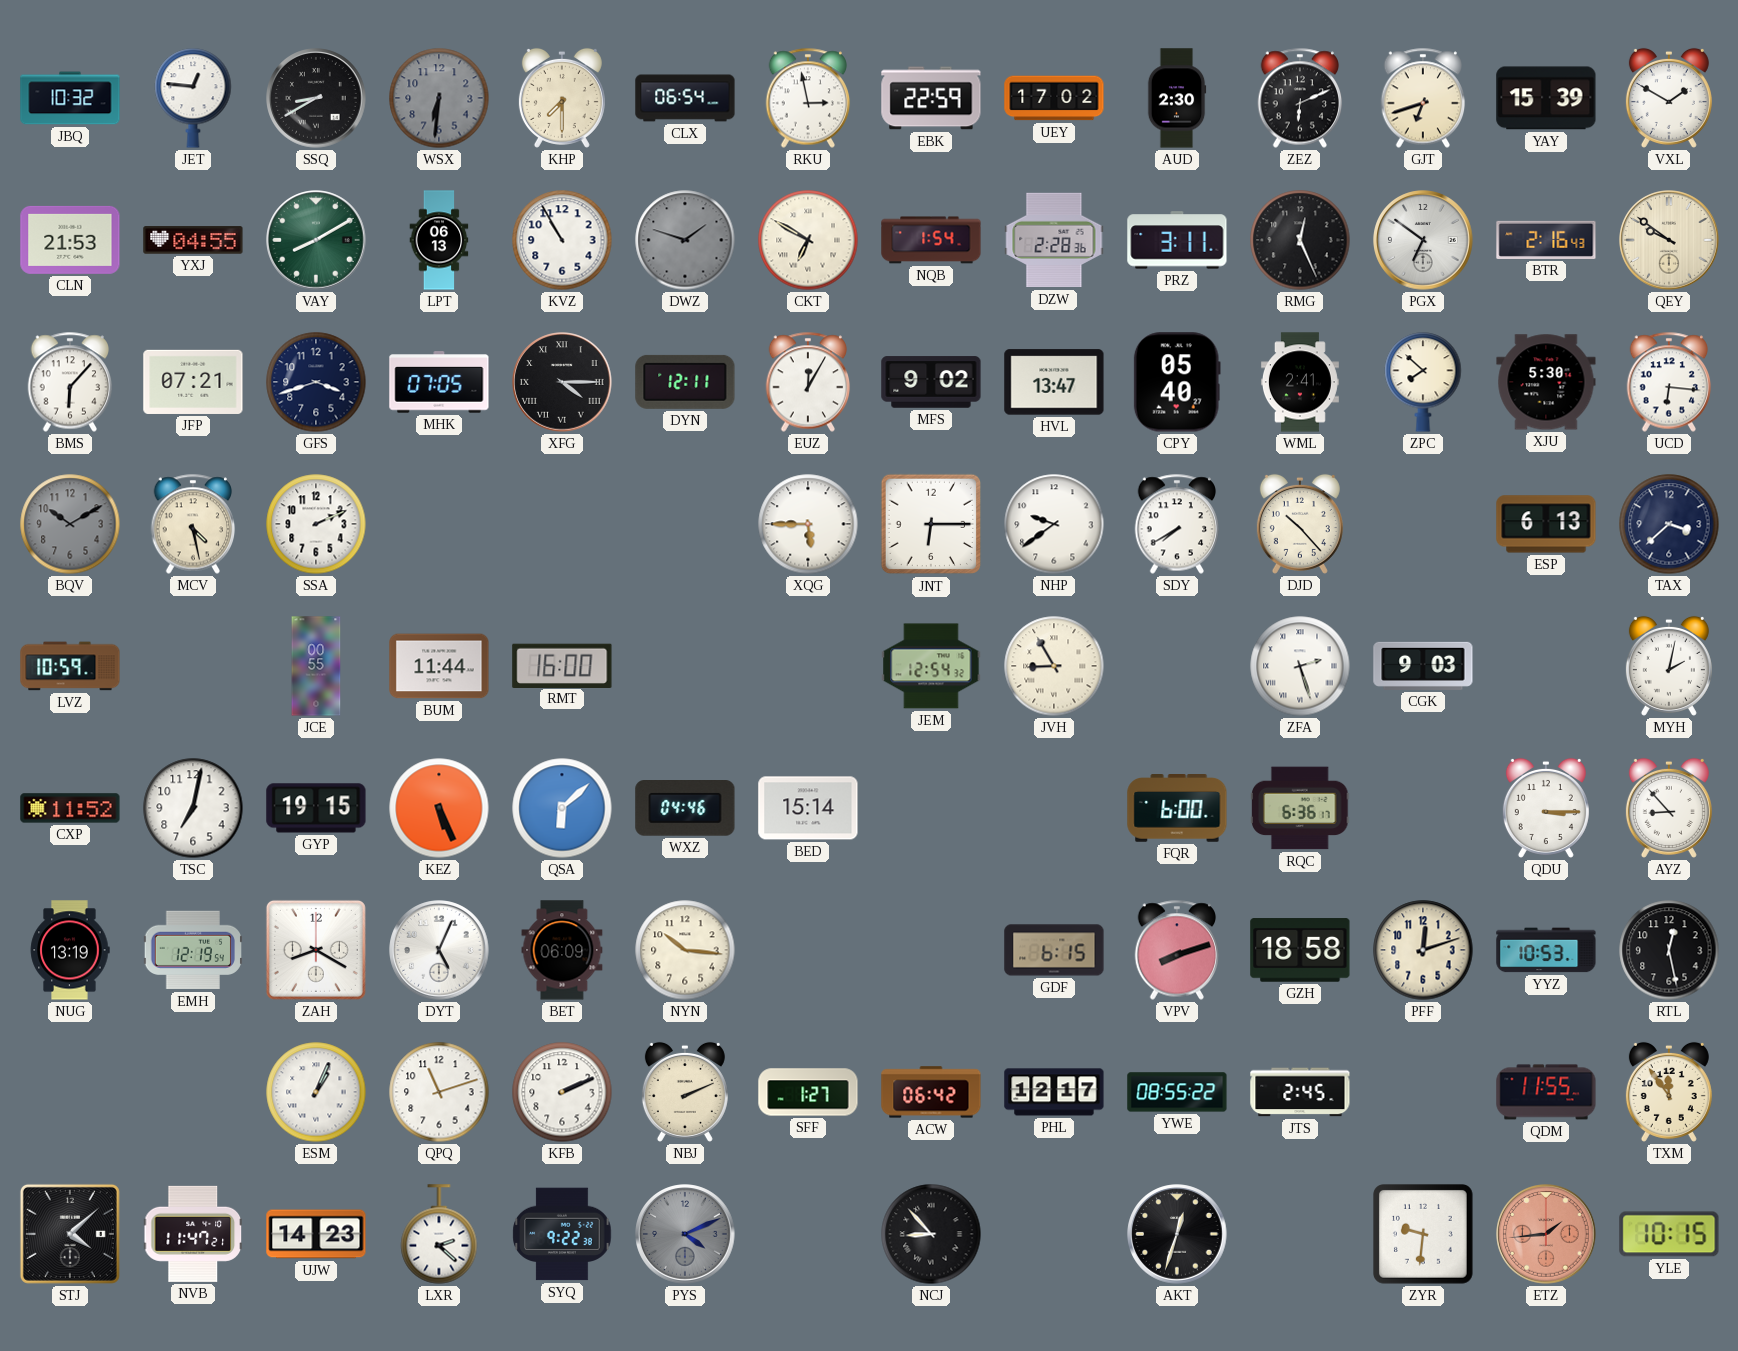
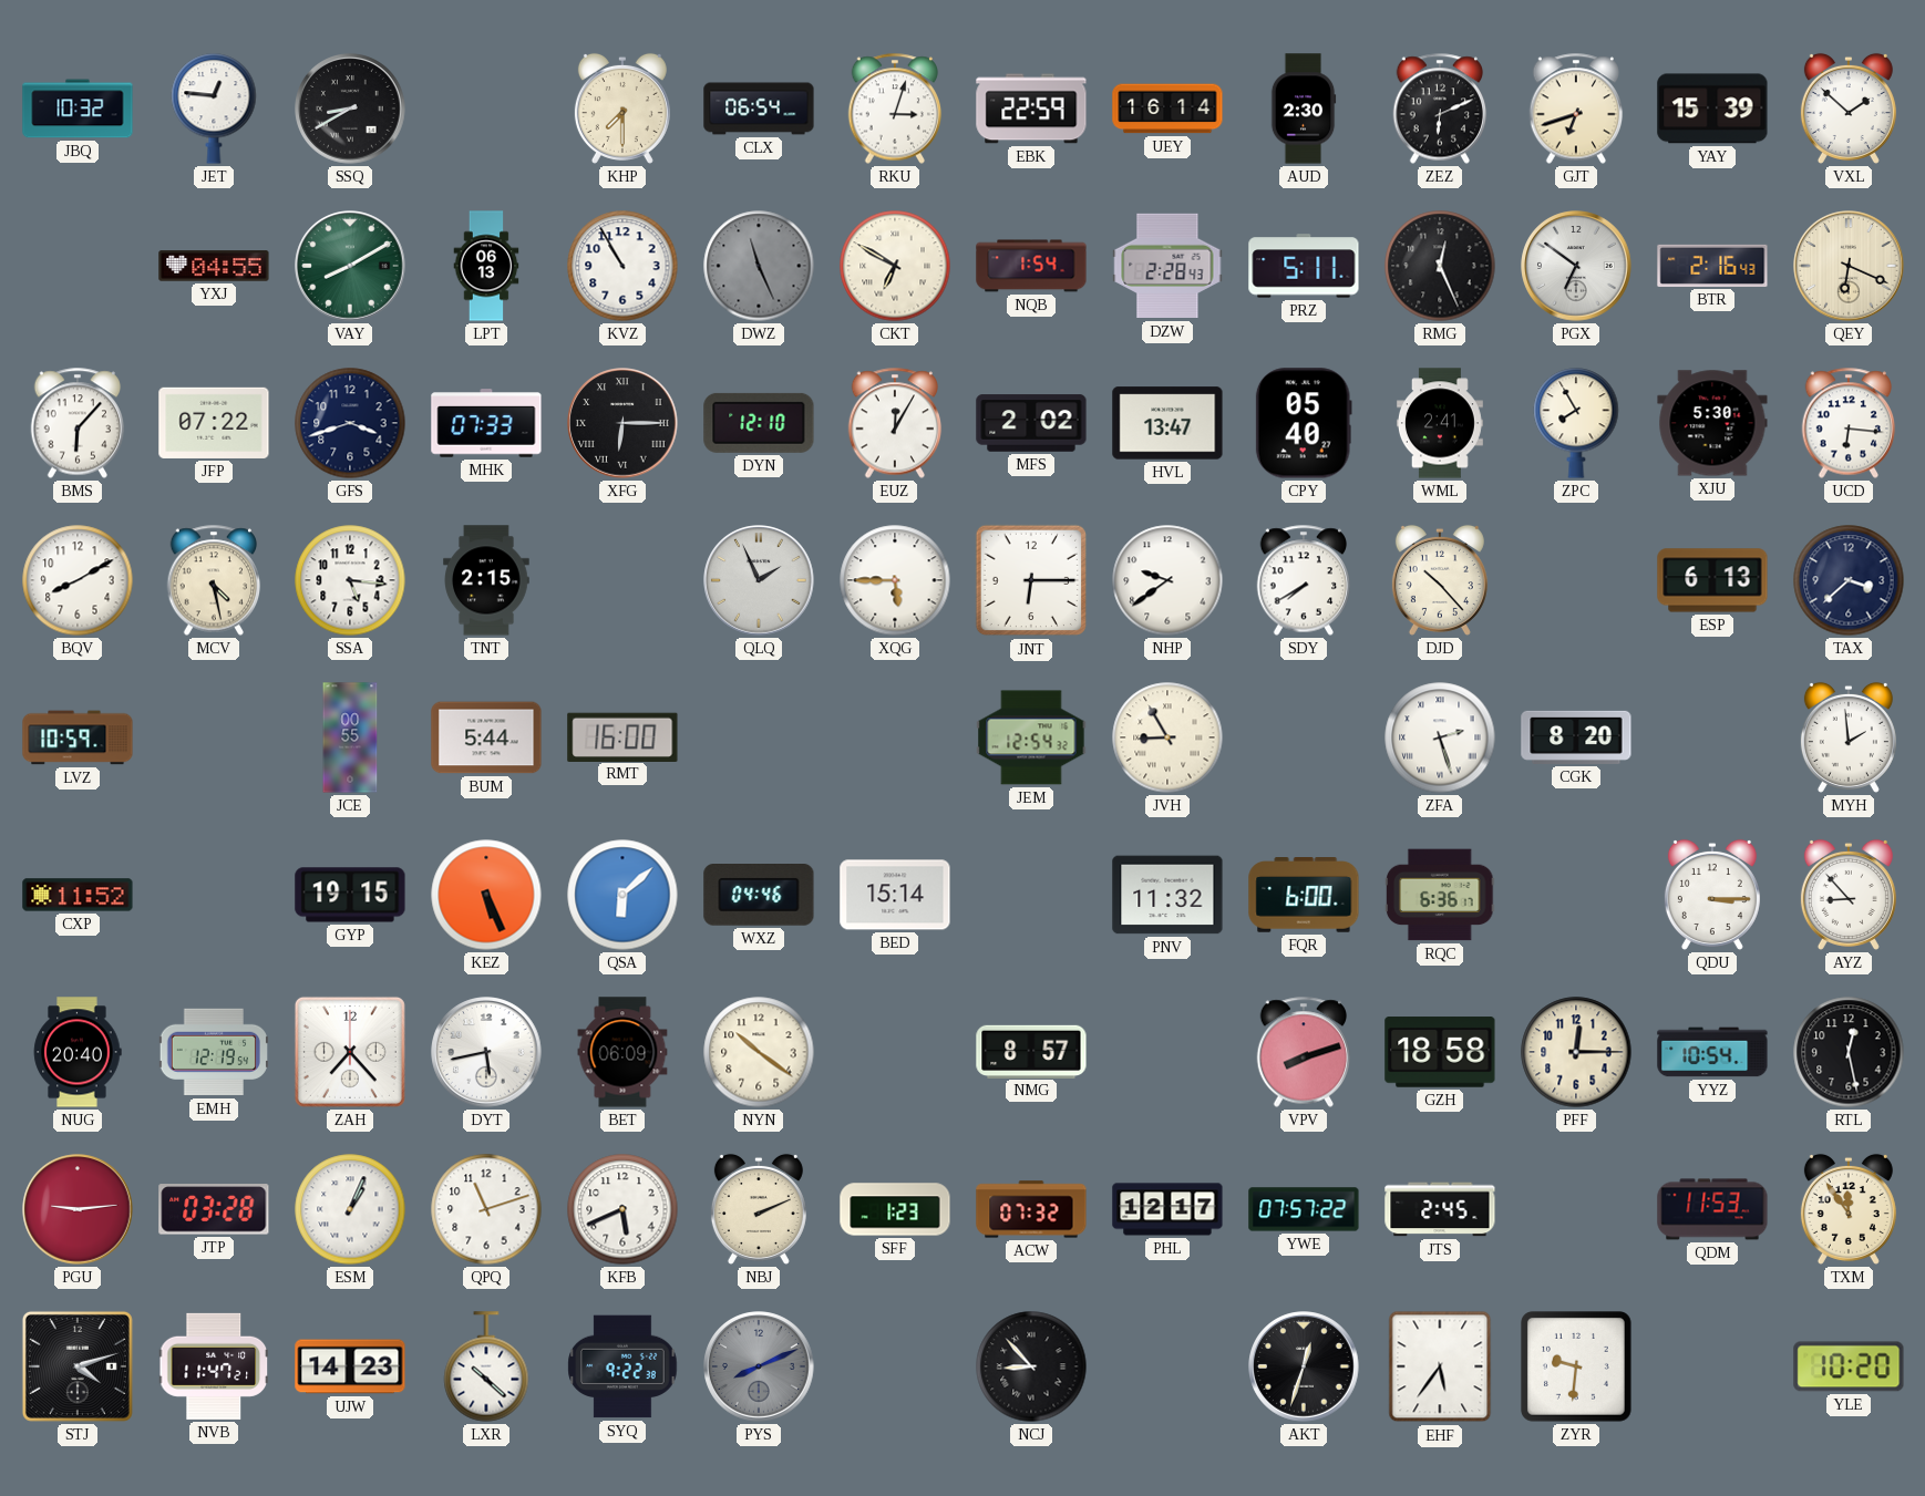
WSX: 6:31 -> none
RKU: 2:58 -> 3:03
UEY: 17:02 -> 16:14
VXL: 1:50 -> 1:52
CLN: 21:53 -> none
DWZ: 1:48 -> 11:26
DZW: 2:28:36 -> 2:28:43
PRZ: 3:11 -> 5:11
QEY: 9:51 -> 6:19
JFP: 07:21 -> 07:22
MHK: 07:05 -> 07:33
XFG: 4:15 -> 6:15
DYN: 12:11 -> 12:10
MFS: 9:02 -> 2:02
ZPC: 7:52 -> 7:55
BQV: 10:10 -> 8:10
BQV dial: grey -> white
SSA: 2:11 -> 5:16
TNT: none -> 2:15
QLQ: none -> 1:56
BUM: 11:44 -> 5:44
CGK: 9:03 -> 8:20
MYH: 2:02 -> 1:59
TSC: 7:02 -> none
PNV: none -> 11:32
NUG: 13:19 -> 20:40
ZAH: 8:20 -> 7:23
DYT: 5:04 -> 5:43
NYN: 10:16 -> 10:21
NMG: none -> 8:57
GDF: 6:15 -> none
PFF: 12:12 -> 12:15
YYZ: 10:53 -> 10:54
PGU: none -> 9:14
JTP: none -> 03:28
KFB: 2:11 -> 5:41
SFF: 1:27 -> 1:23
ACW: 06:42 -> 07:32
YWE: 08:55 -> 07:57
QDM: 11:55 -> 11:53
STJ: 4:08 -> 4:12
LXR: 2:22 -> 10:22
PYS: 4:11 -> 8:11
EHF: none -> 5:36
ETZ: 1:44 -> none
YLE: 10:15 -> 10:20
